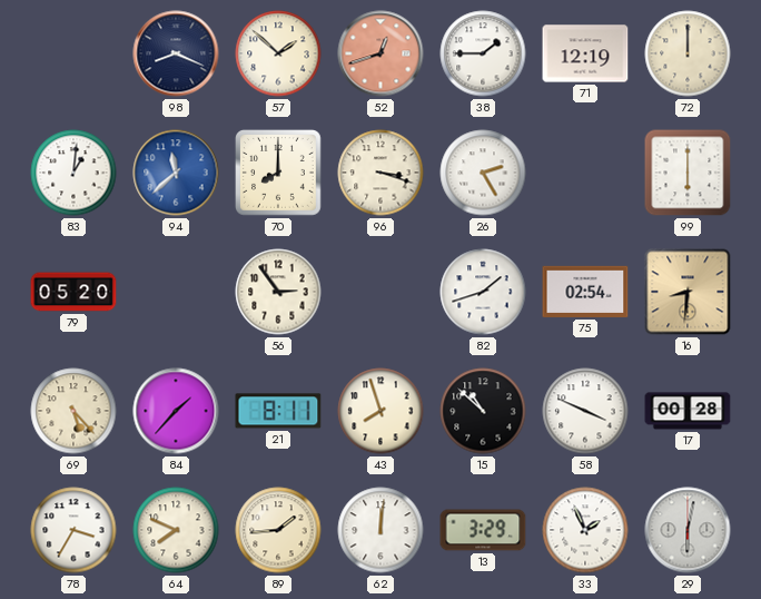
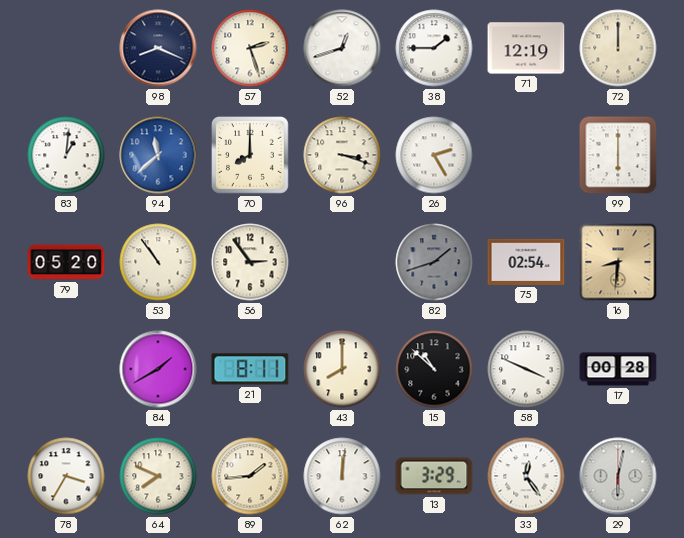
57: 1:52 -> 2:27
52 dial: salmon -> white
53: none -> 10:54
82 dial: white -> grey
69: 5:23 -> none
84: 1:37 -> 1:40
43: 7:57 -> 8:00
33: 1:56 -> 12:24
